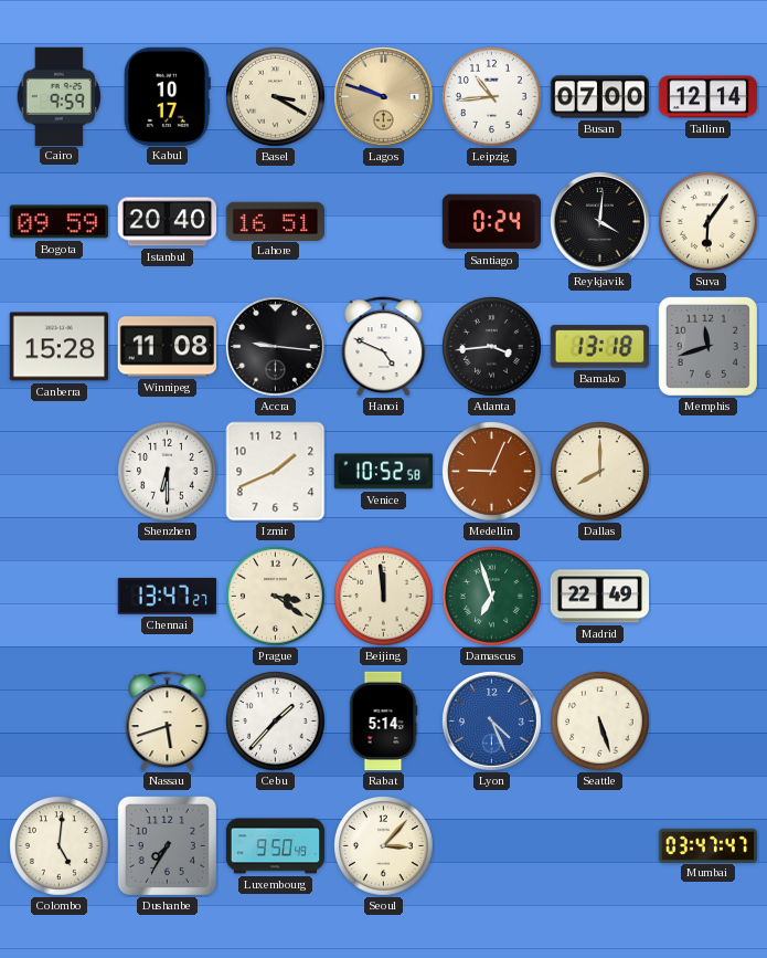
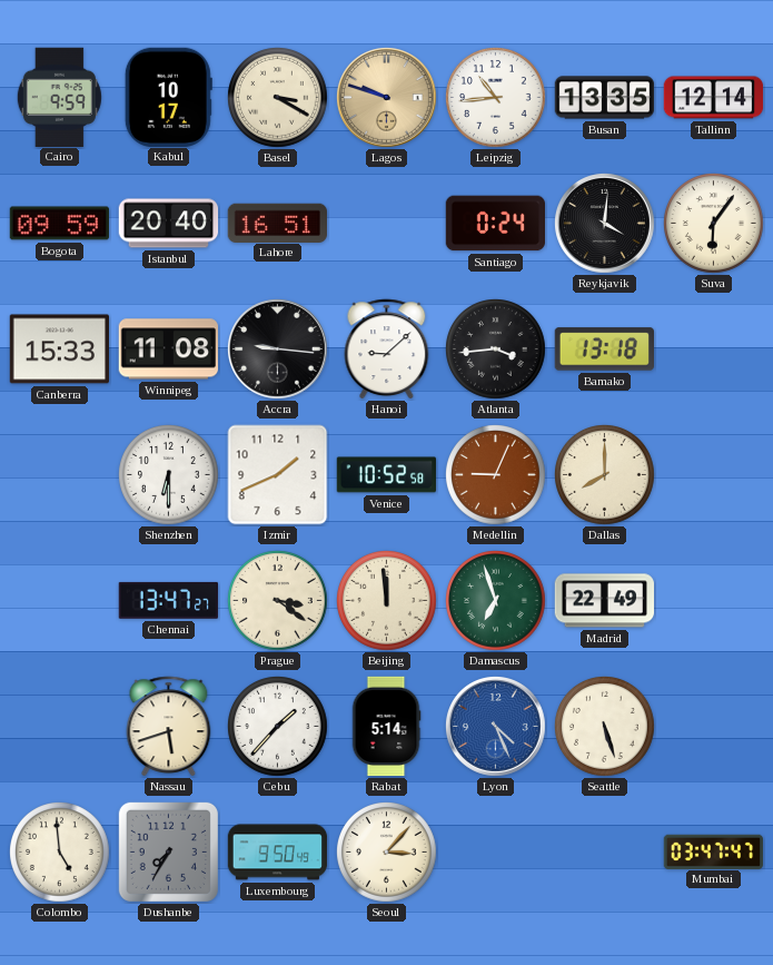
Busan: 07:00 -> 13:35
Canberra: 15:28 -> 15:33
Hanoi: 4:49 -> 9:08
Memphis: 11:42 -> none
Colombo: 5:01 -> 4:59
